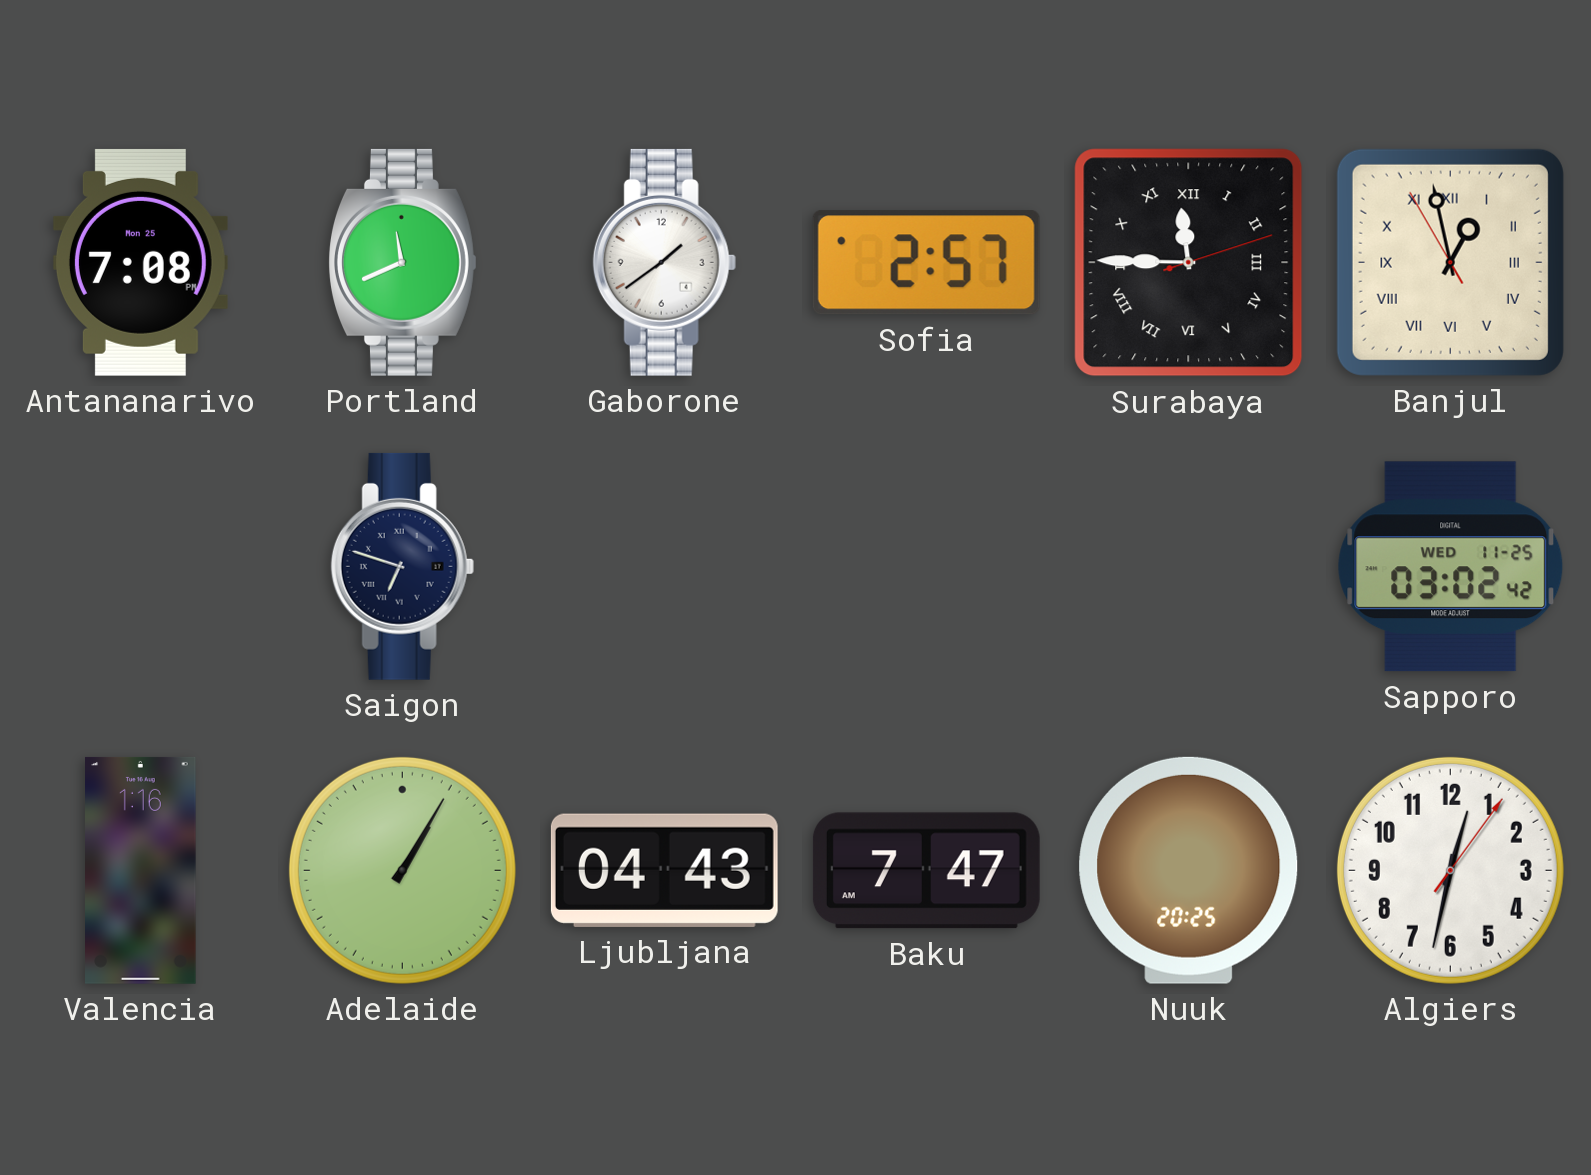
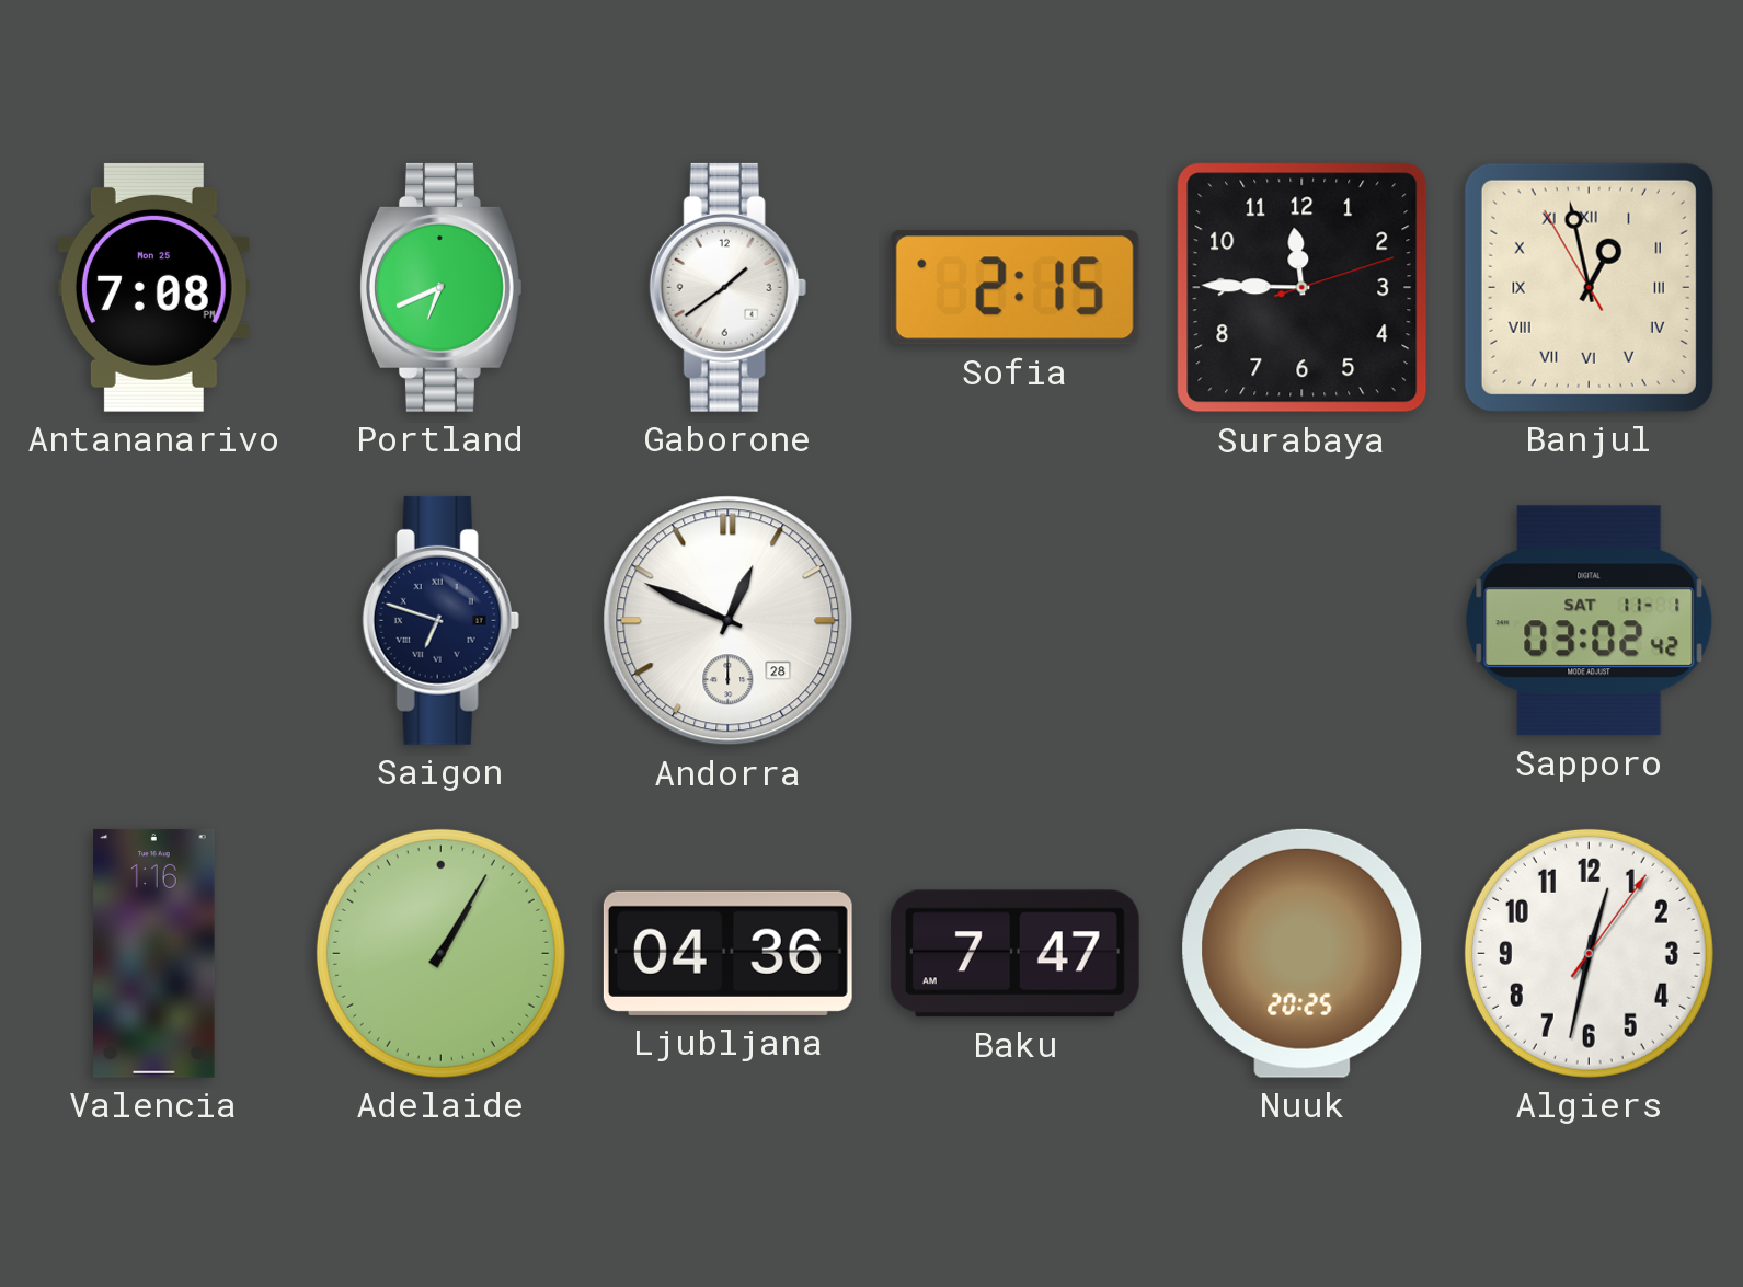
Portland: 11:41 -> 6:41
Sofia: 2:57 -> 2:15
Surabaya numerals: Roman -> Arabic
Andorra: none -> 12:49
Sapporo date: WED 11-25 -> SAT 11-1
Ljubljana: 04:43 -> 04:36
